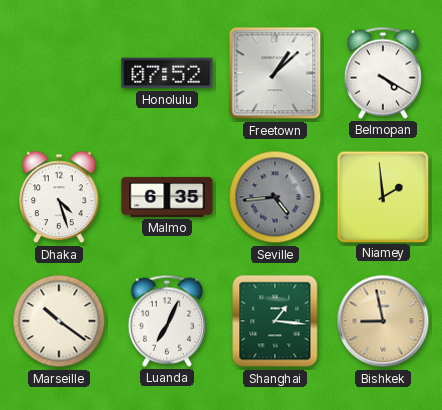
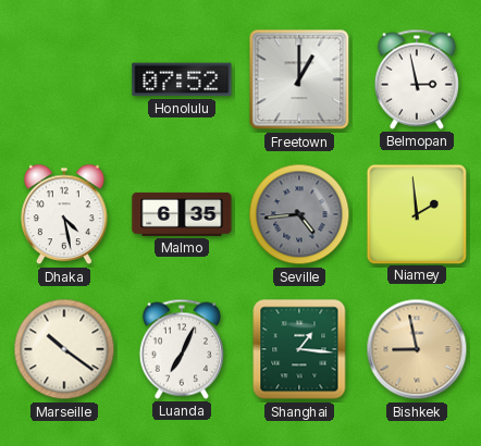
Freetown: 1:08 -> 1:00
Belmopan: 4:20 -> 2:58
Dhaka: 4:27 -> 4:28
